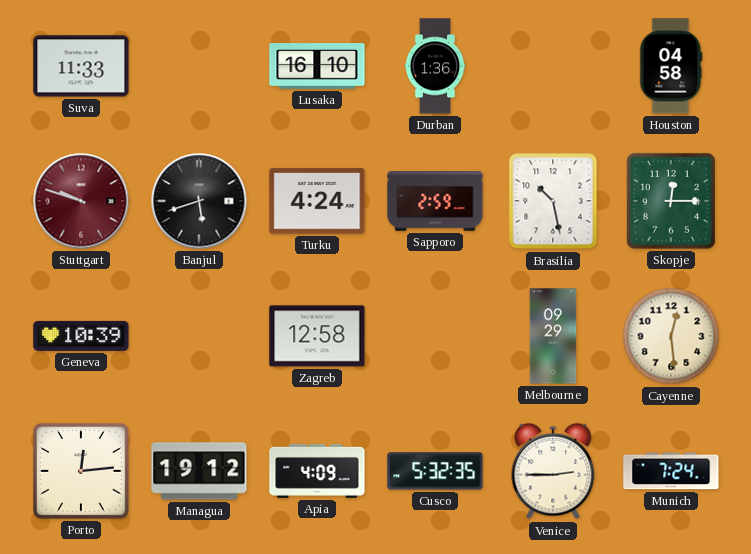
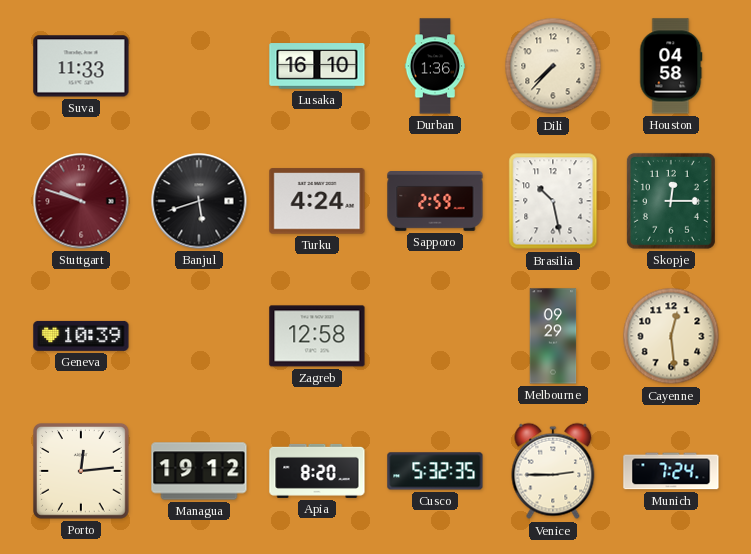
Dili: none -> 7:37
Apia: 4:09 -> 8:20
